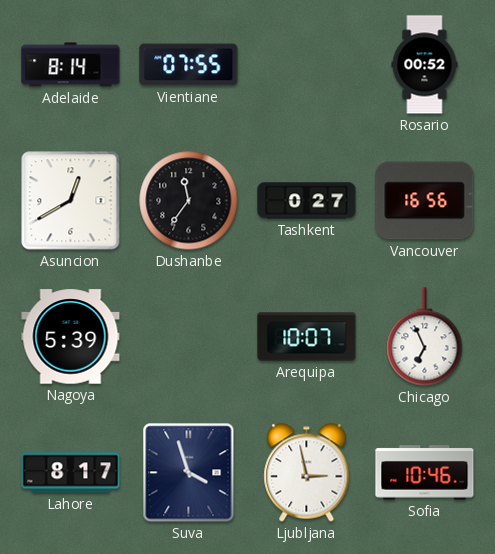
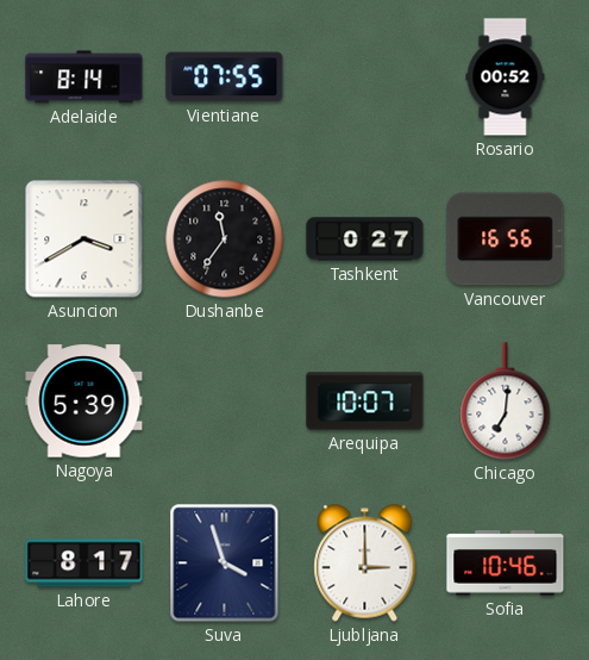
Asuncion: 12:40 -> 3:40
Chicago: 6:56 -> 7:01
Ljubljana: 2:58 -> 3:00
